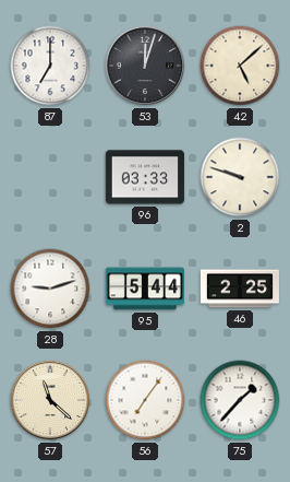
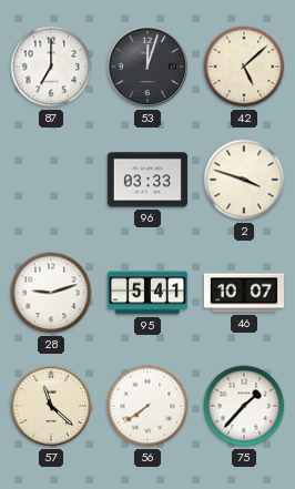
2: 9:48 -> 3:48
95: 5:44 -> 5:41
46: 2:25 -> 10:07
56: 7:06 -> 7:39
